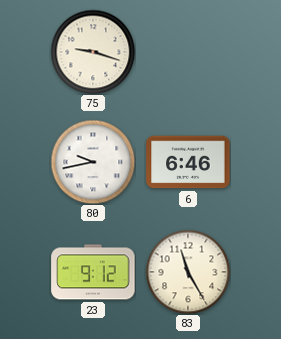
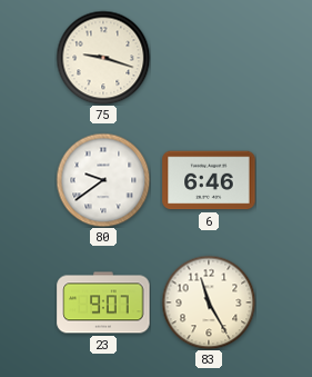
80: 9:43 -> 9:39
23: 9:12 -> 9:07
